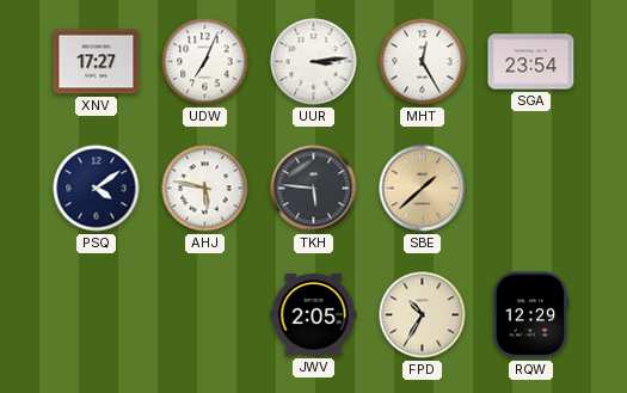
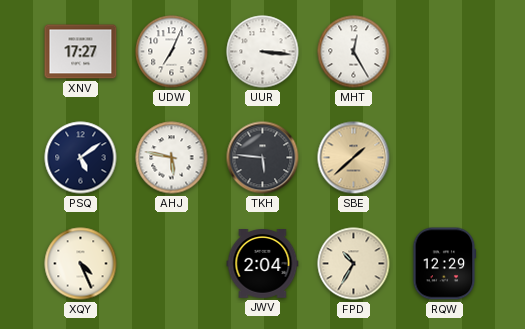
UUR: 3:14 -> 3:16
SGA: 23:54 -> none
PSQ: 4:09 -> 5:09
XQY: none -> 4:26
JWV: 2:05 -> 2:04
